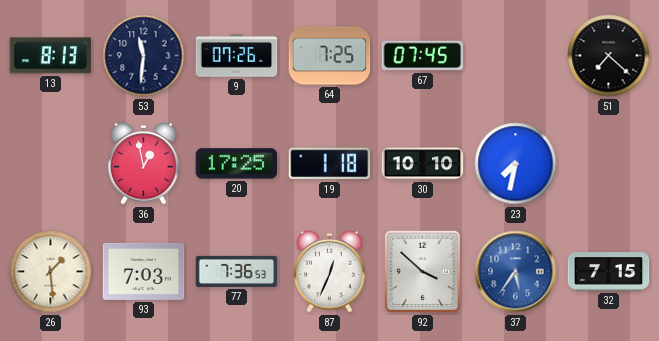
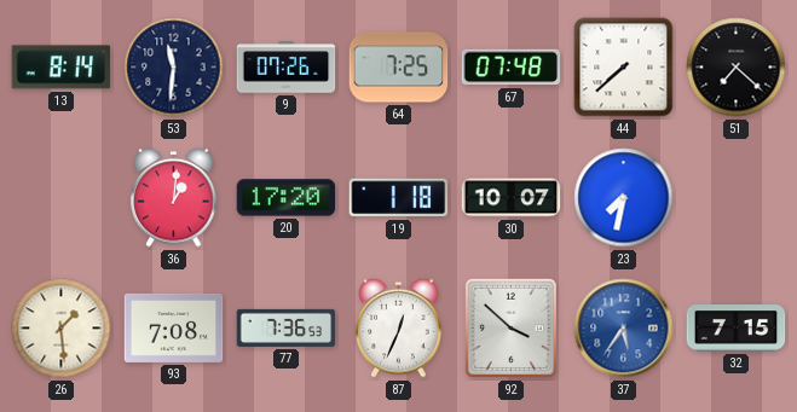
13: 8:13 -> 8:14
67: 07:45 -> 07:48
44: none -> 7:38
36: 12:58 -> 1:01
20: 17:25 -> 17:20
30: 10:10 -> 10:07
93: 7:03 -> 7:08
